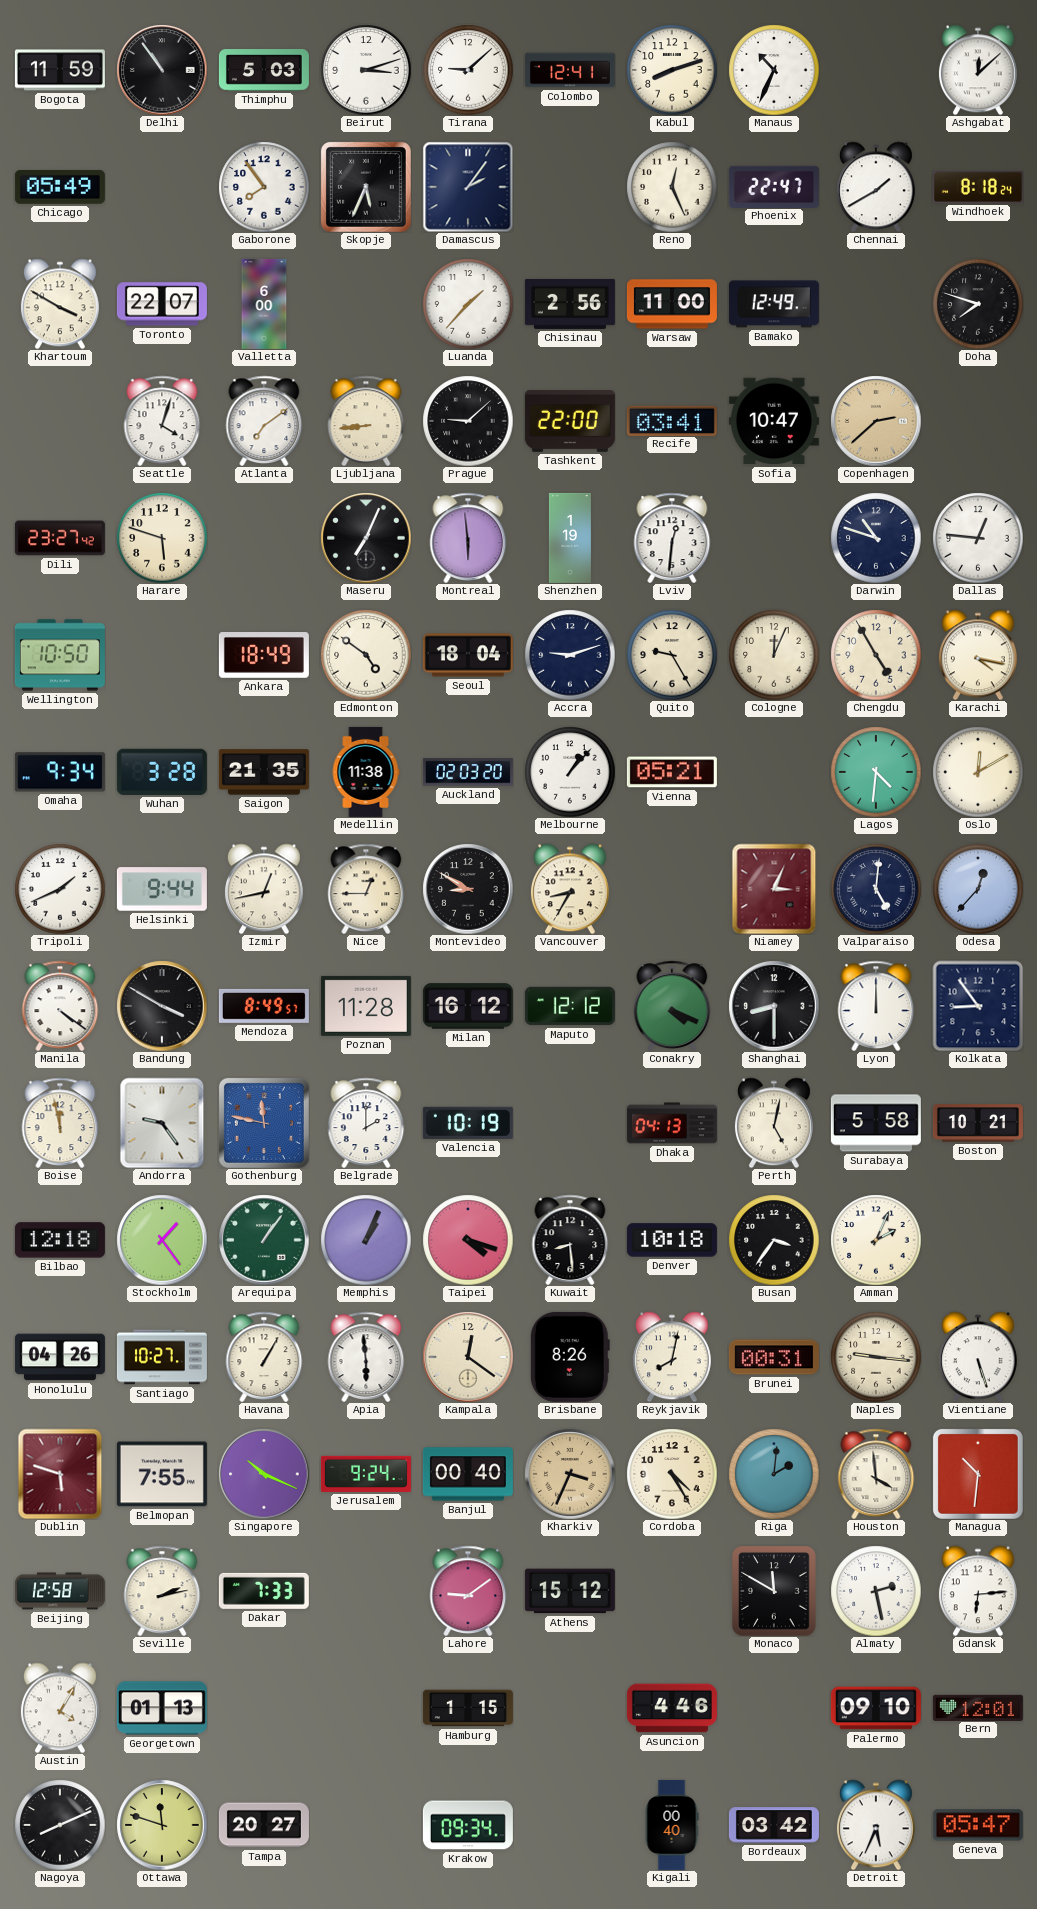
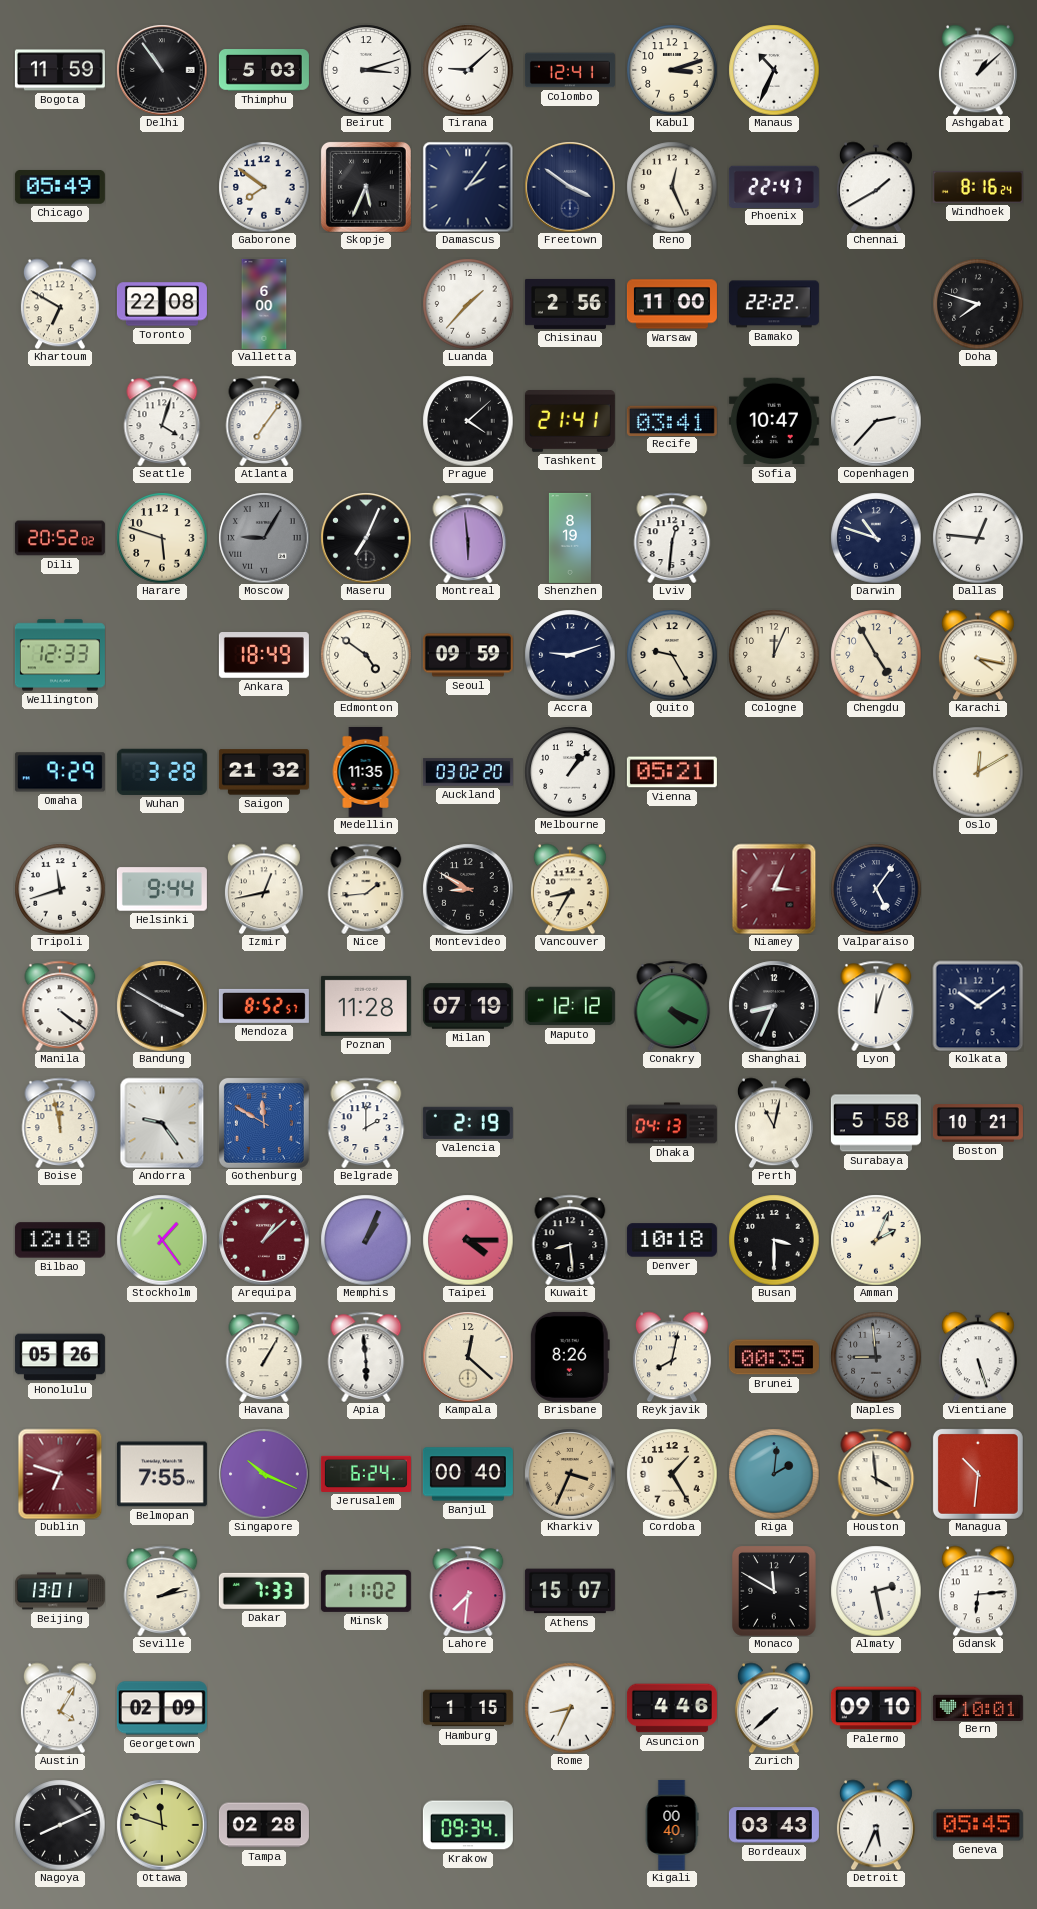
Kabul: 8:12 -> 3:12
Ashgabat: 12:08 -> 1:08
Gaborone: 7:54 -> 7:51
Freetown: none -> 3:51
Windhoek: 8:18 -> 8:16
Khartoum: 3:50 -> 6:50
Toronto: 22:07 -> 22:08
Bamako: 12:49 -> 22:22
Atlanta: 7:09 -> 7:06
Ljubljana: 8:44 -> none
Prague: 9:08 -> 4:08
Tashkent: 22:00 -> 21:41
Copenhagen: 2:38 -> 2:37
Copenhagen dial: champagne -> white
Dili: 23:27 -> 20:52
Moscow: none -> 9:05
Shenzhen: 1:19 -> 8:19
Wellington: 10:50 -> 12:33
Seoul: 18:04 -> 09:59
Omaha: 9:34 -> 9:29
Saigon: 21:35 -> 21:32
Medellin: 11:38 -> 11:35
Auckland: 02:03 -> 03:02
Lagos: 4:31 -> none
Tripoli: 1:41 -> 11:42
Nice: 12:45 -> 1:44
Valparaiso: 5:01 -> 5:06
Odesa: 12:37 -> none
Mendoza: 8:49 -> 8:52
Milan: 16:12 -> 07:19
Shanghai: 8:30 -> 8:34
Lyon: 12:00 -> 12:03
Kolkata: 8:54 -> 10:09
Gothenburg: 11:47 -> 11:50
Valencia: 10:19 -> 2:19
Perth: 5:02 -> 11:02
Arequipa: 1:06 -> 1:08
Arequipa dial: green -> burgundy
Taipei: 4:18 -> 4:15
Busan: 3:36 -> 3:30
Honolulu: 04:26 -> 05:26
Santiago: 10:27 -> none
Kampala: 12:21 -> 12:22
Brunei: 00:31 -> 00:35
Naples: 9:16 -> 8:59
Naples dial: cream -> grey
Dublin: 5:48 -> 6:48
Jerusalem: 9:24 -> 6:24
Cordoba: 4:25 -> 1:25
Beijing: 12:58 -> 13:01
Minsk: none -> 11:02
Lahore: 9:09 -> 7:31
Athens: 15:12 -> 15:07
Georgetown: 01:13 -> 02:09
Rome: none -> 8:34
Zurich: none -> 7:38
Bern: 12:01 -> 10:01
Tampa: 20:27 -> 02:28
Bordeaux: 03:42 -> 03:43
Geneva: 05:47 -> 05:45
